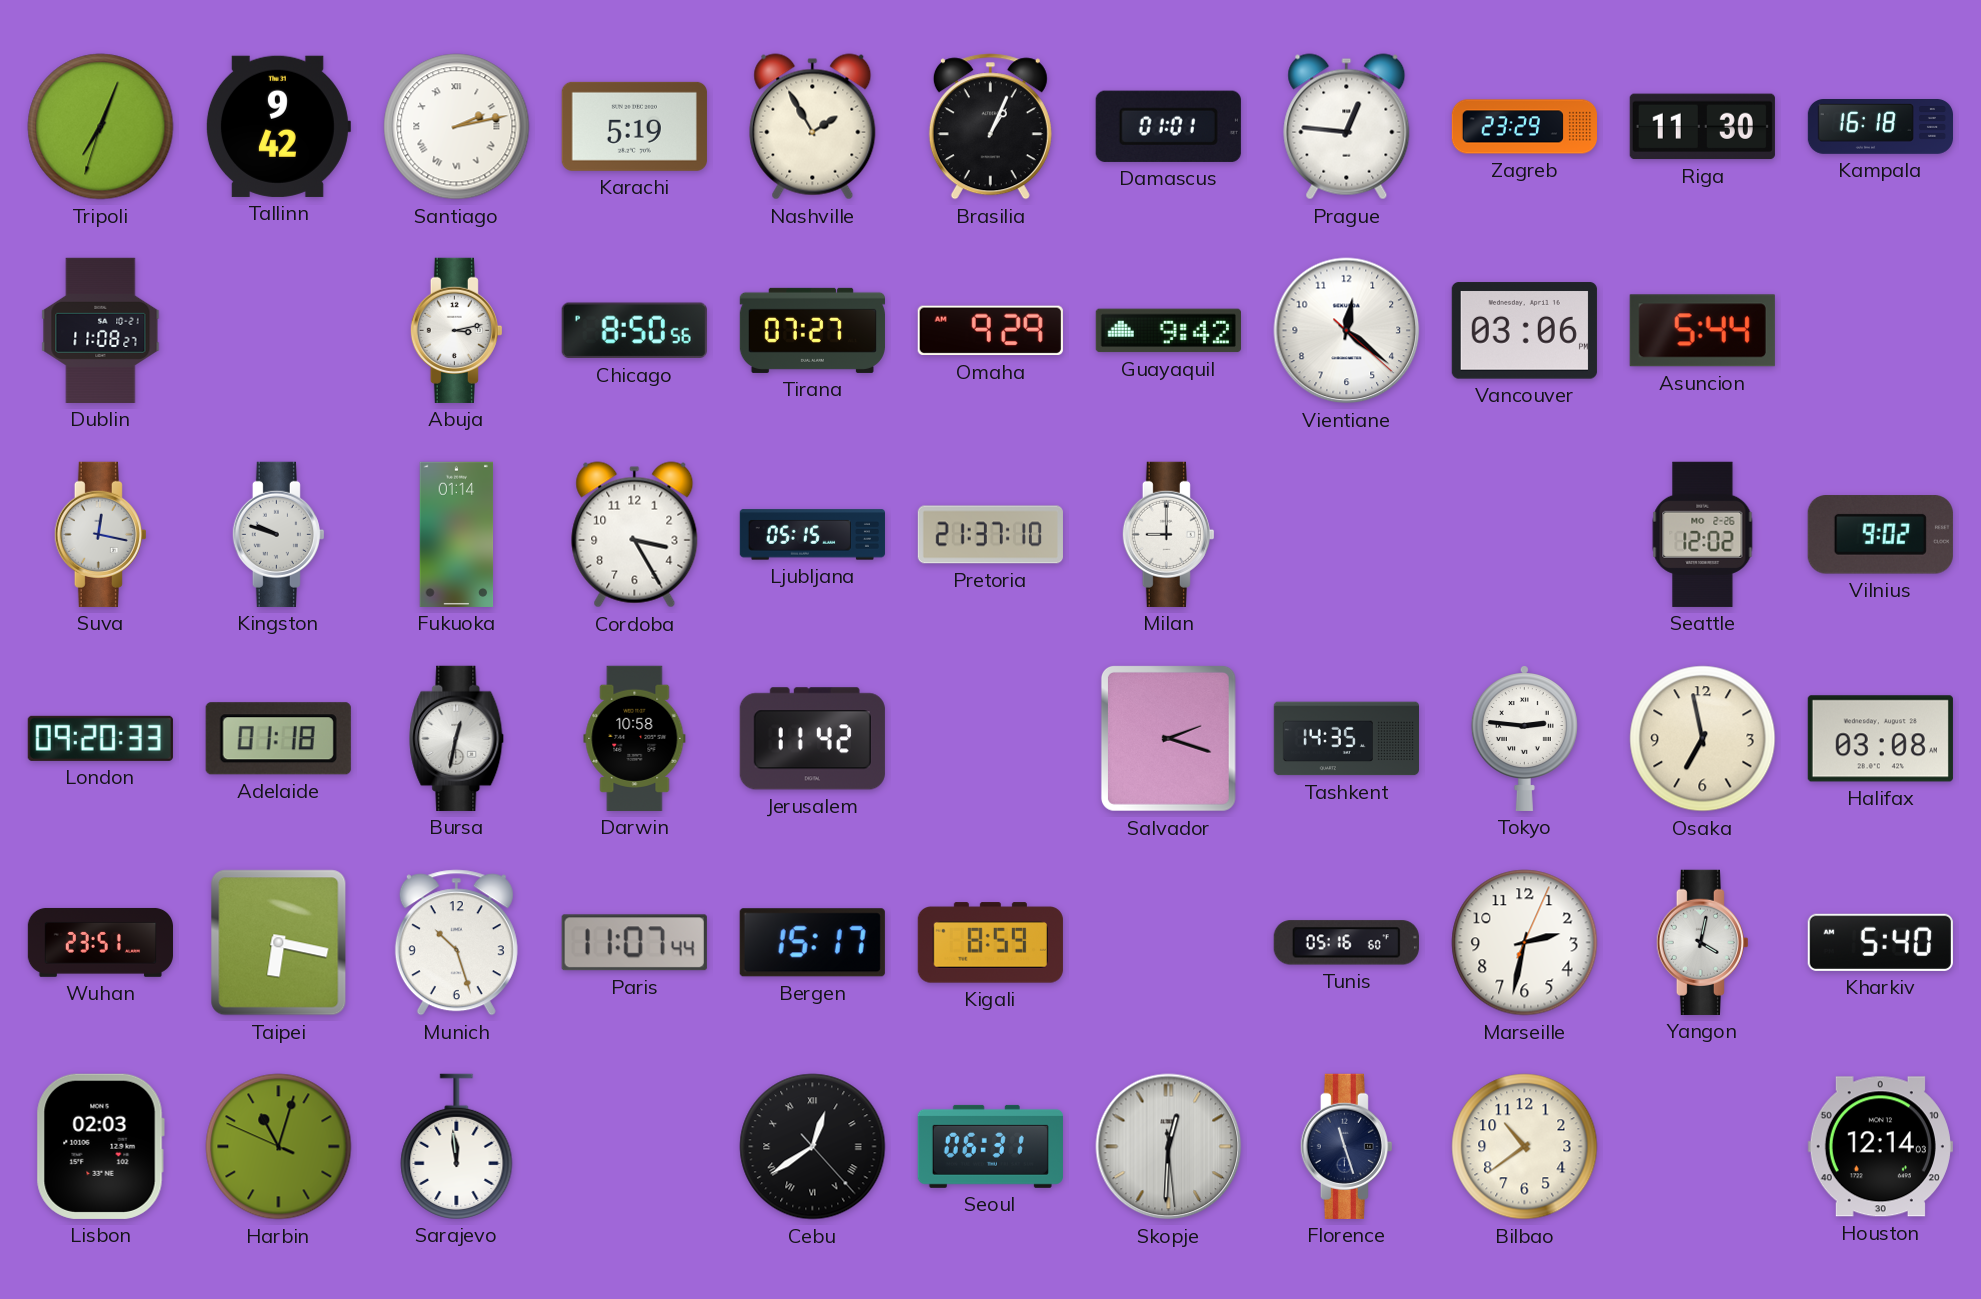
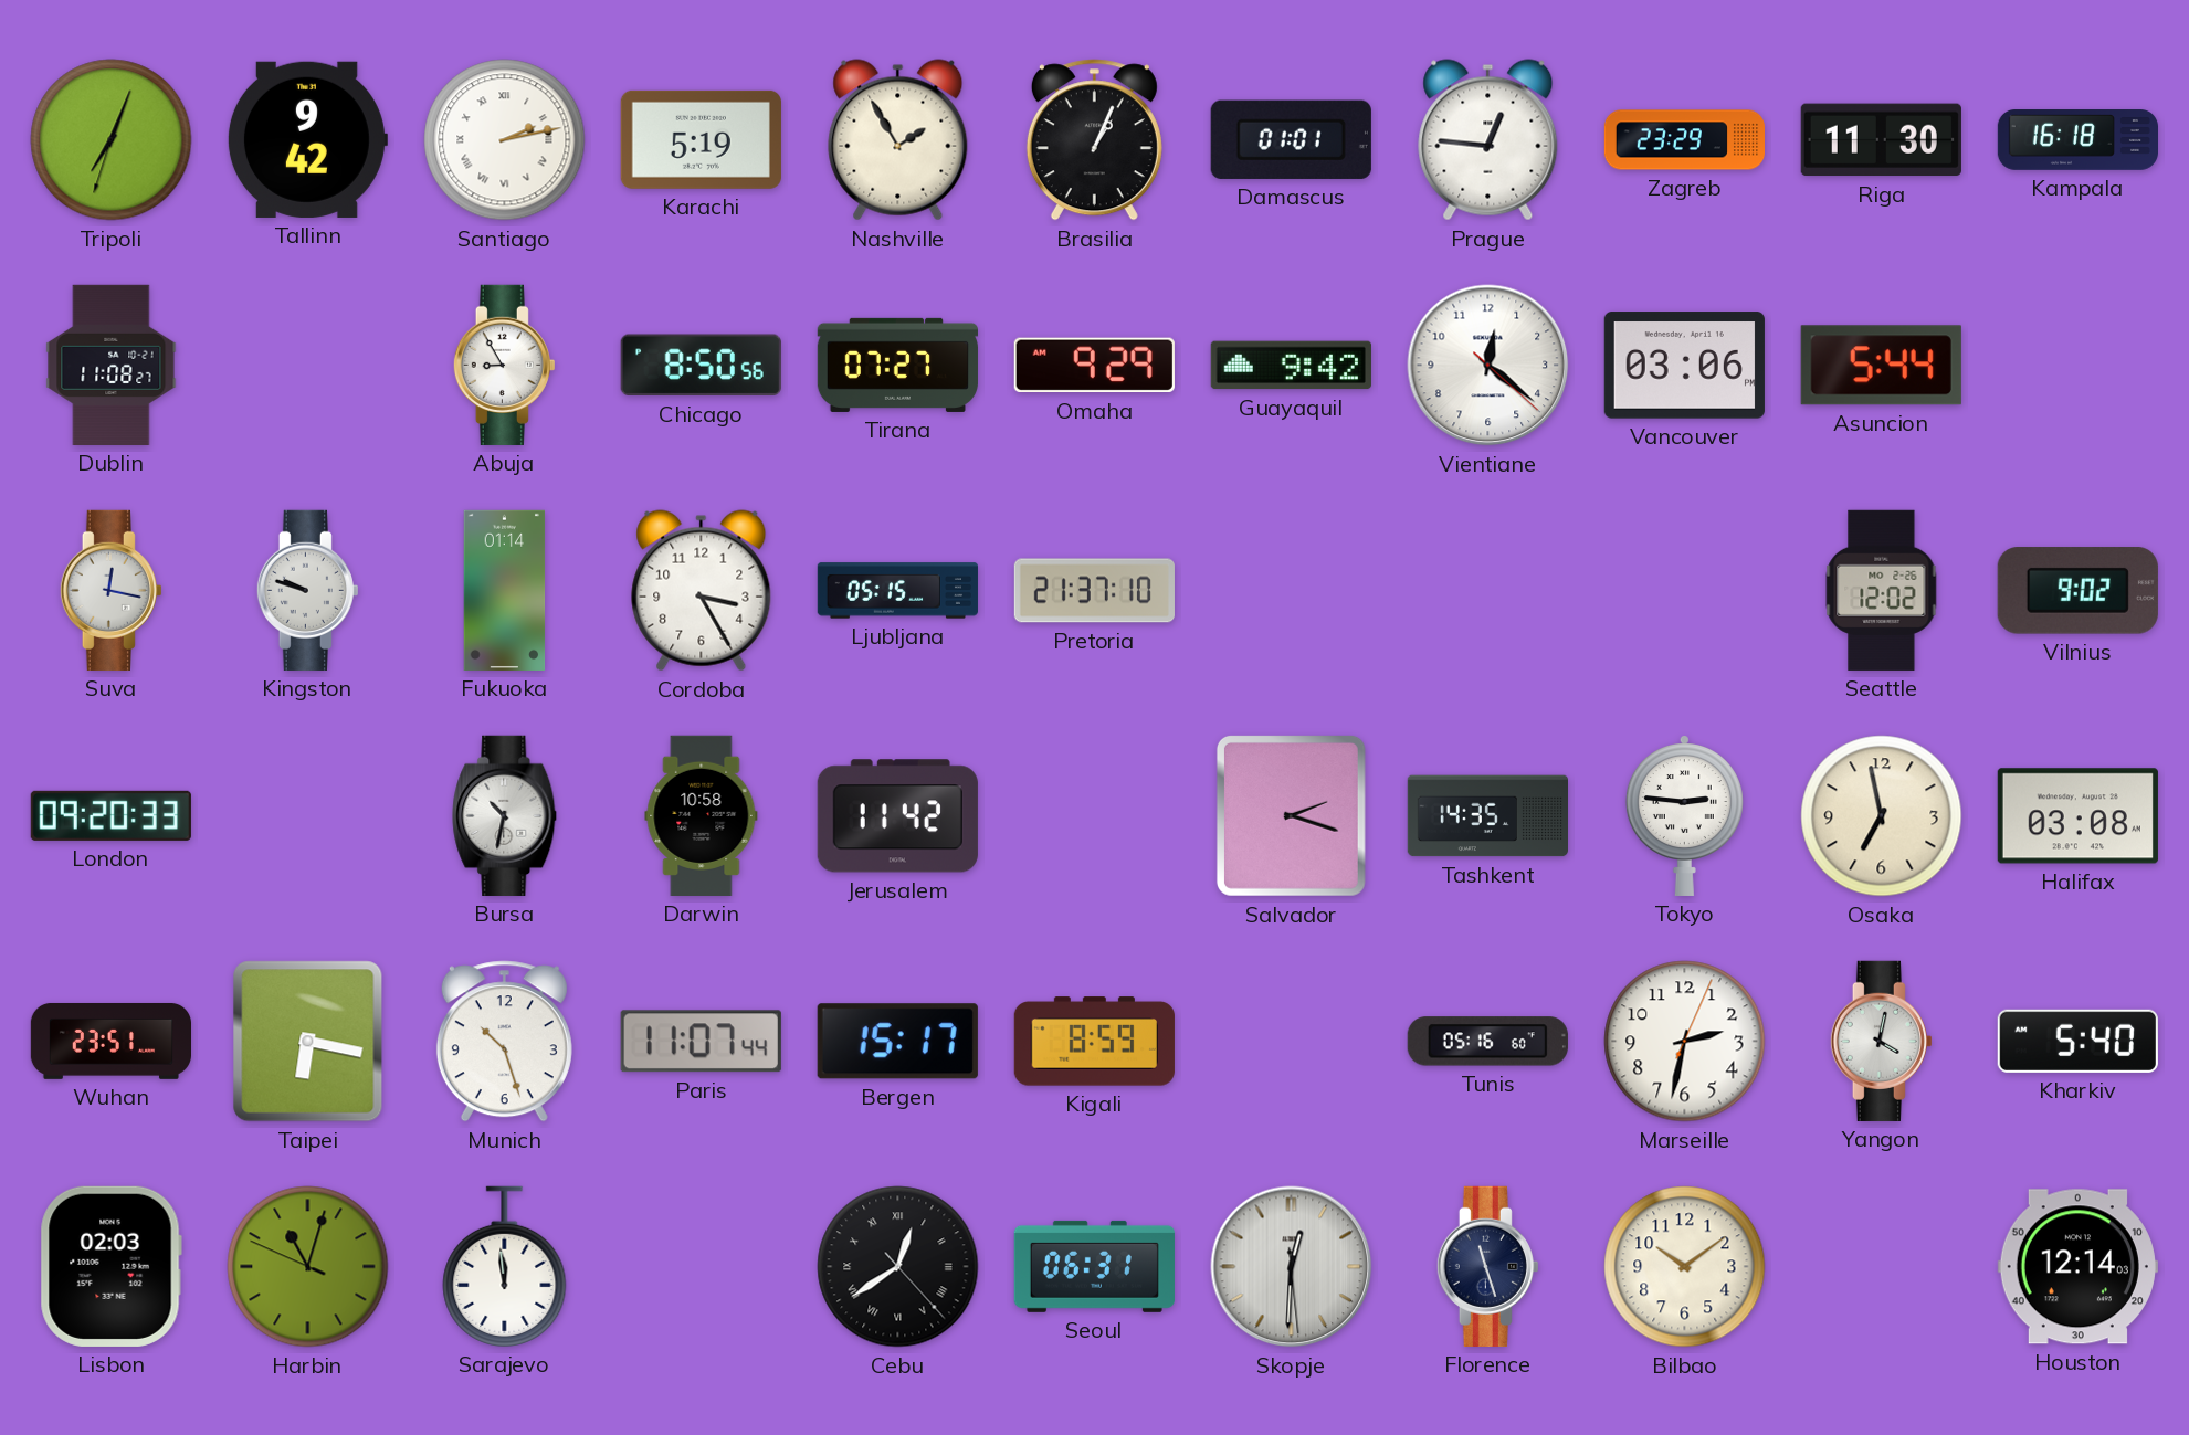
Abuja: 3:13 -> 8:55
Milan: 9:00 -> none
Adelaide: 01:18 -> none
Bursa: 12:32 -> 10:32
Bilbao: 10:39 -> 10:09
